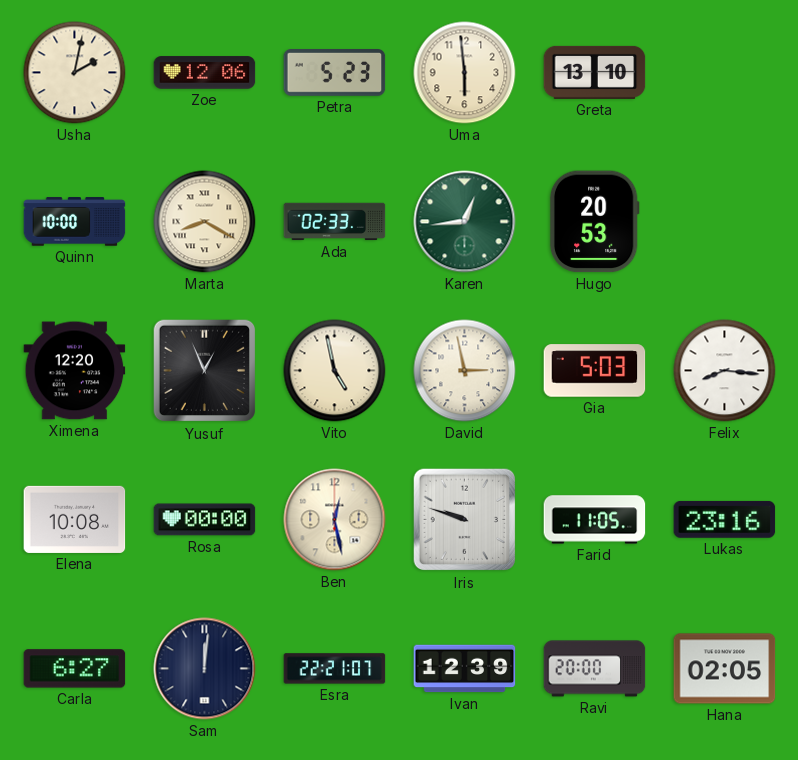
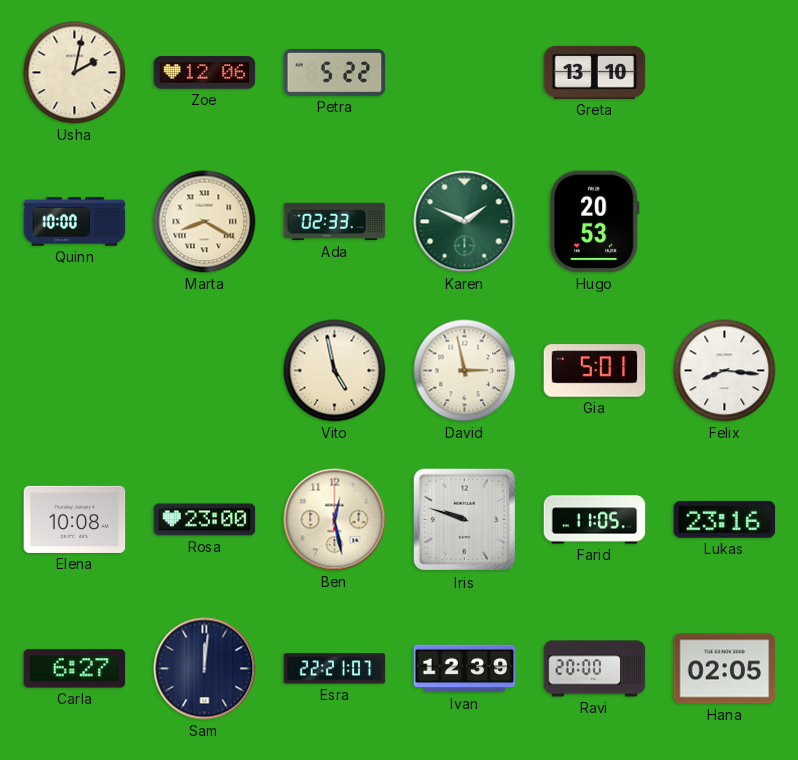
Petra: 5:23 -> 5:22
Uma: 5:59 -> none
Karen: 12:44 -> 1:49
Ximena: 12:20 -> none
Yusuf: 12:56 -> none
Gia: 5:03 -> 5:01
Rosa: 00:00 -> 23:00
